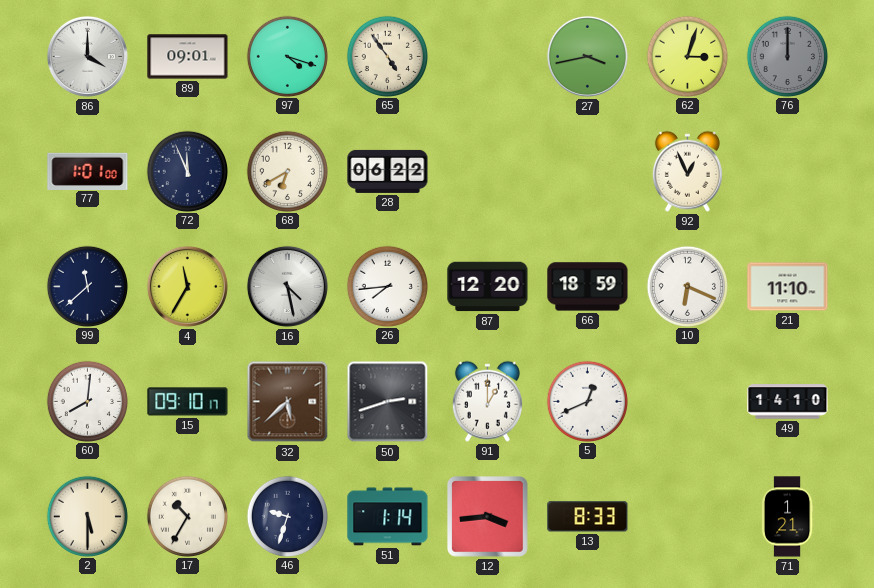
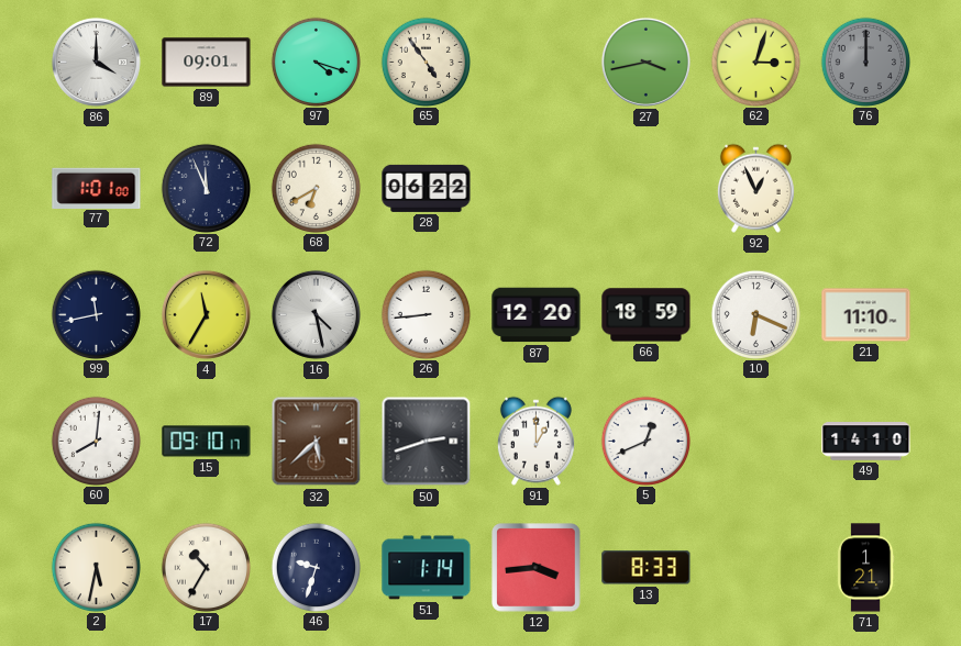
99: 11:38 -> 11:43
26: 7:44 -> 8:44
2: 5:30 -> 5:32
